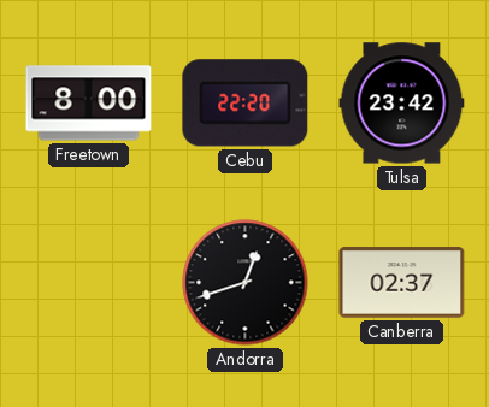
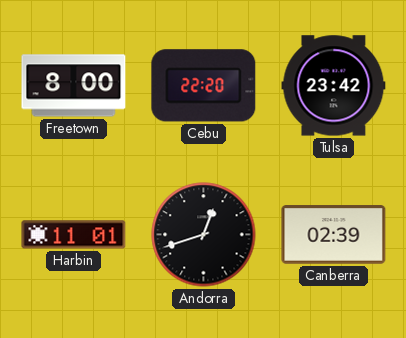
Harbin: none -> 11:01
Canberra: 02:37 -> 02:39
